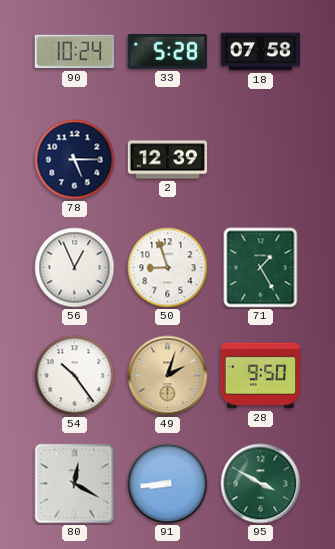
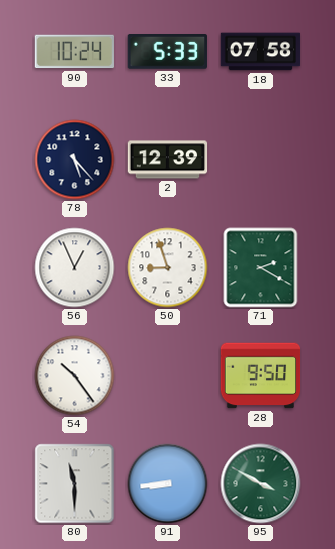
33: 5:28 -> 5:33
78: 5:15 -> 5:23
71: 1:25 -> 2:20
49: 2:03 -> none
80: 12:20 -> 11:30
